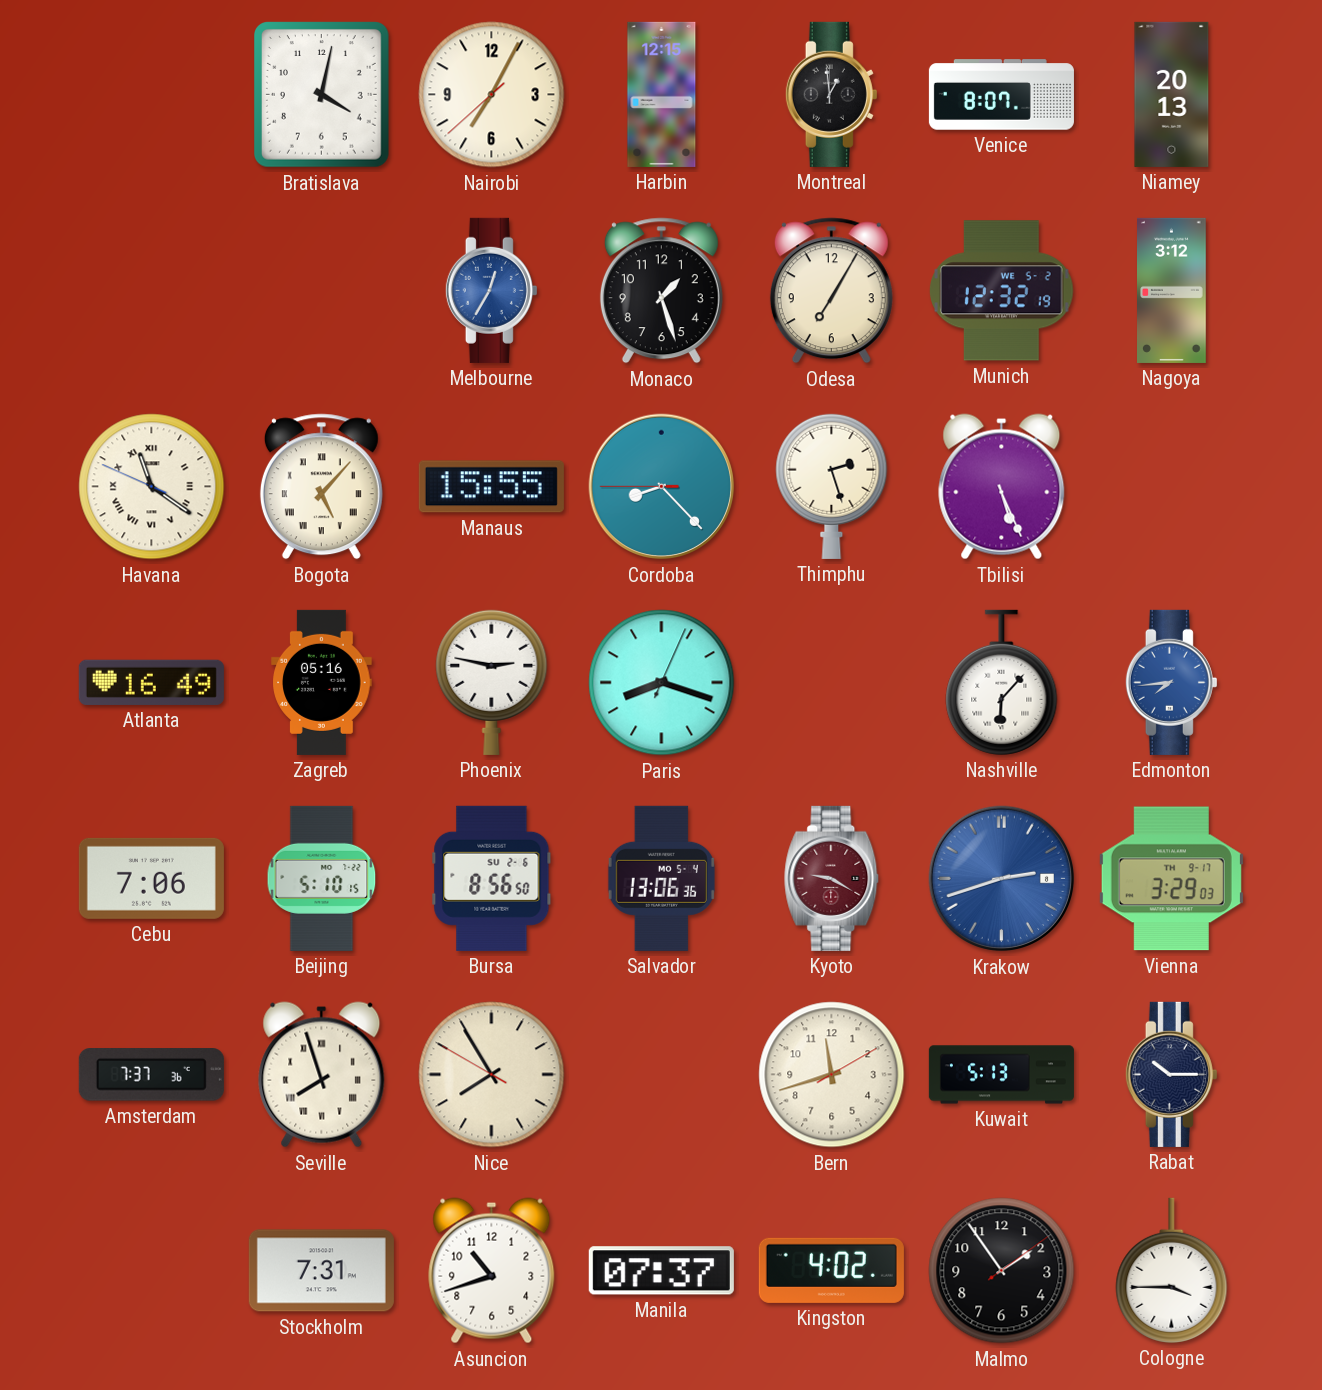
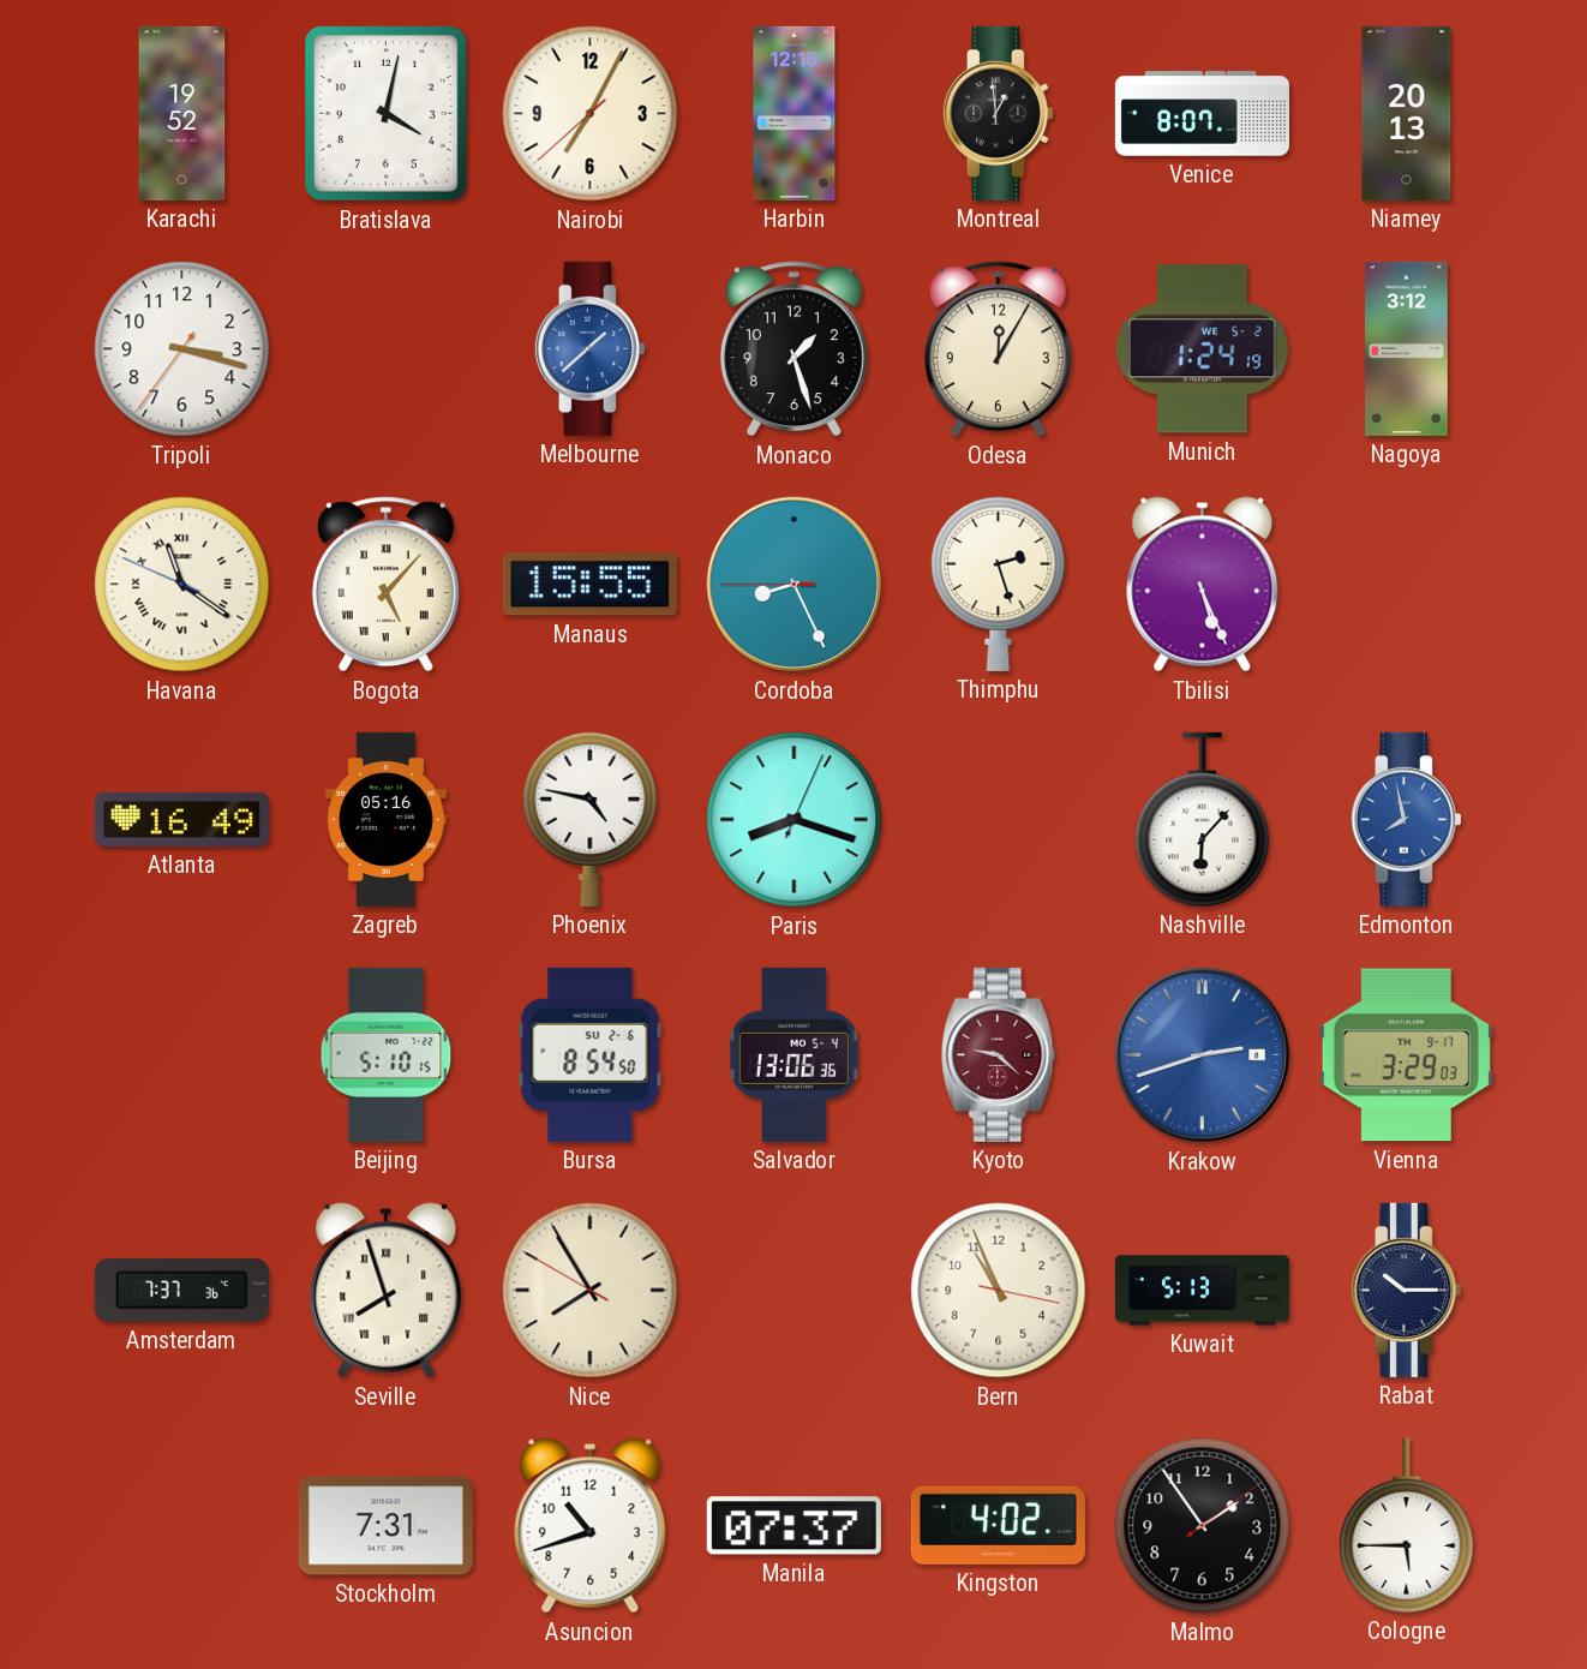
Karachi: none -> 19:52
Tripoli: none -> 3:17
Melbourne: 12:35 -> 1:38
Odesa: 7:05 -> 12:05
Munich: 12:32 -> 1:24
Cordoba: 8:22 -> 8:25
Phoenix: 2:47 -> 4:47
Edmonton: 7:44 -> 7:58
Cebu: 7:06 -> none
Bursa: 8:56 -> 8:54
Kyoto: 9:20 -> 9:22
Bern: 11:42 -> 10:56
Cologne: 3:45 -> 5:45
